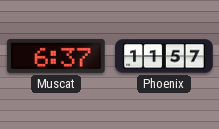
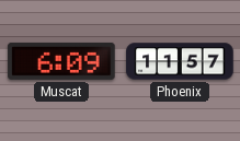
Muscat: 6:37 -> 6:09
